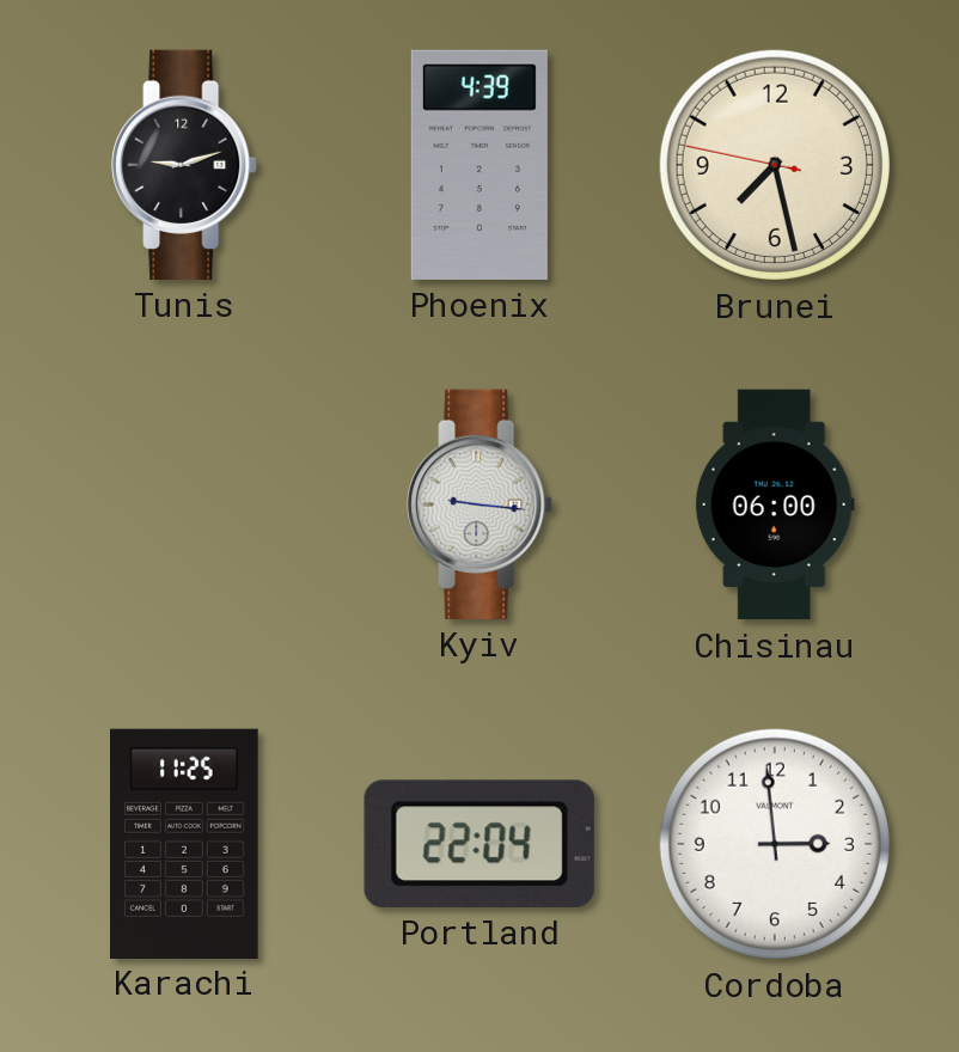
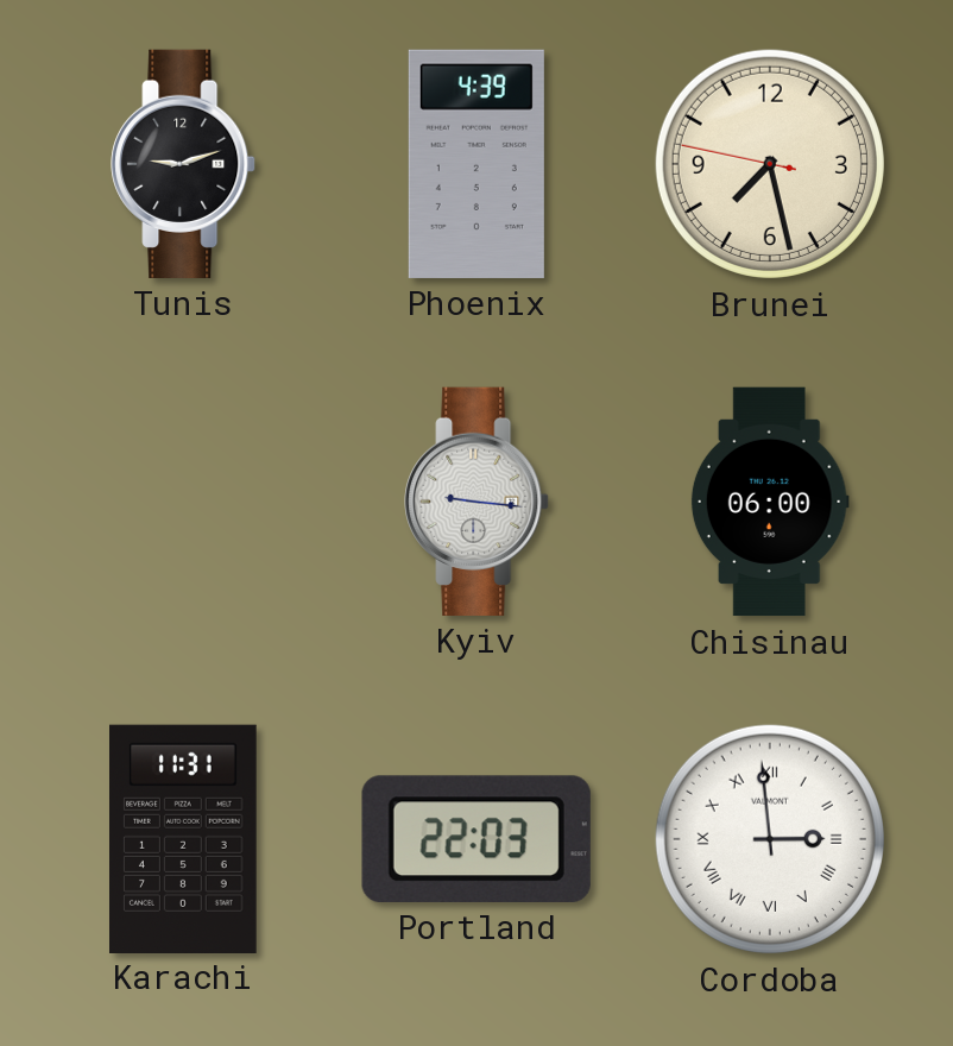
Karachi: 11:25 -> 11:31
Portland: 22:04 -> 22:03
Cordoba numerals: Arabic -> Roman
